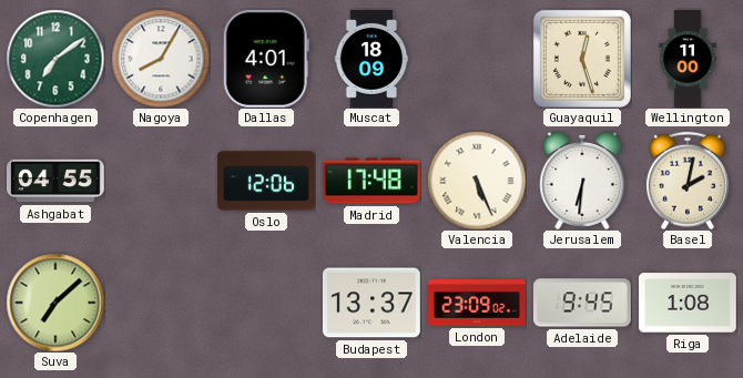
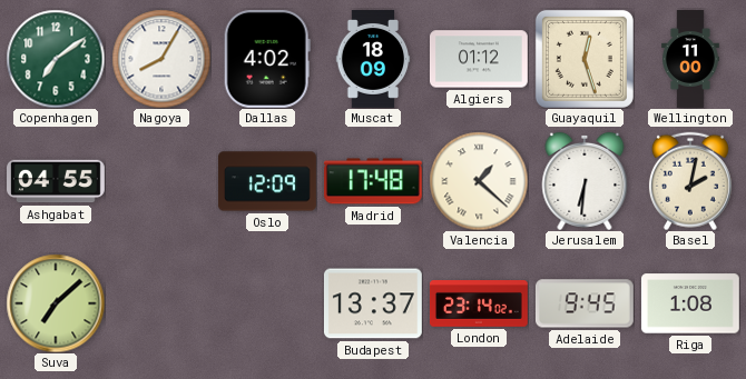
Dallas: 4:01 -> 4:02
Algiers: none -> 01:12
Oslo: 12:06 -> 12:09
Valencia: 5:26 -> 1:22
London: 23:09 -> 23:14
